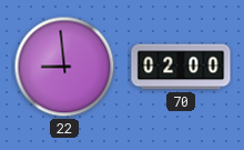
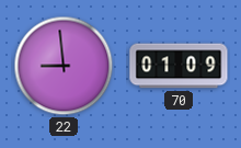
70: 02:00 -> 01:09
